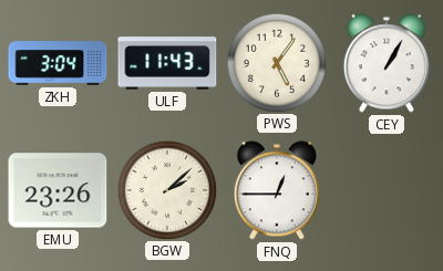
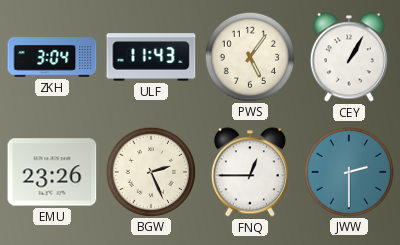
BGW: 2:08 -> 2:26
JWW: none -> 2:30
